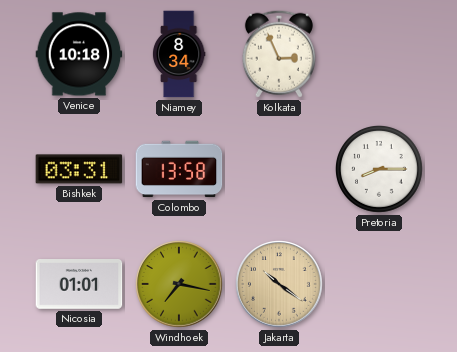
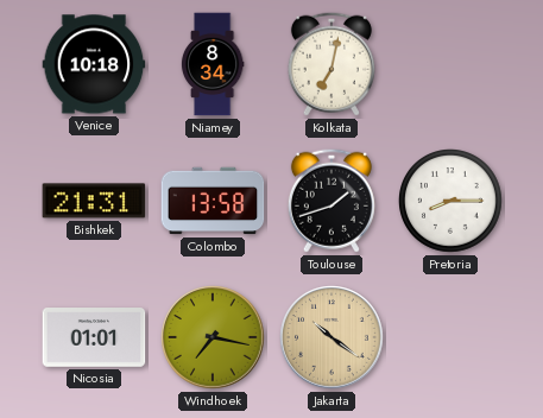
Kolkata: 2:56 -> 7:02
Bishkek: 03:31 -> 21:31
Toulouse: none -> 1:42
